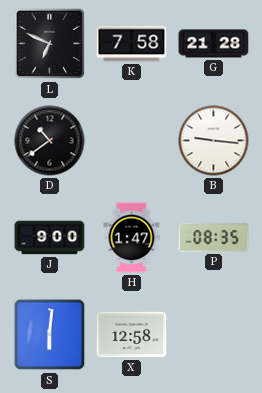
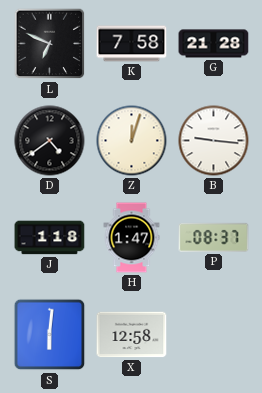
D: 10:39 -> 4:39
Z: none -> 12:03
J: 9:00 -> 1:18
P: 08:35 -> 08:37
